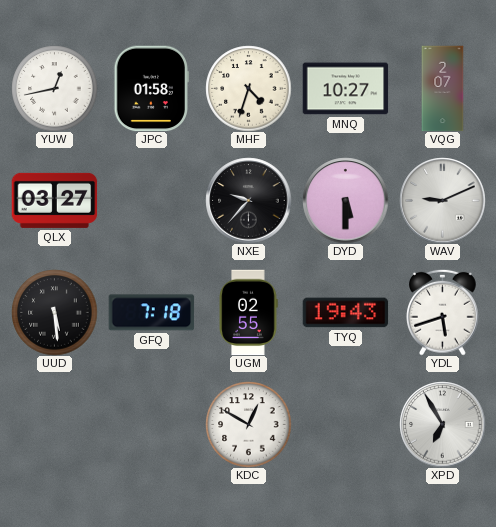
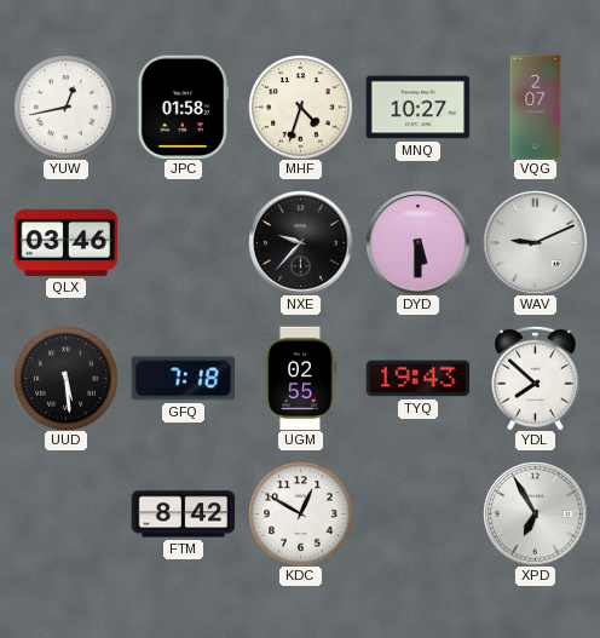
QLX: 03:27 -> 03:46
YDL: 5:42 -> 7:52
FTM: none -> 8:42
